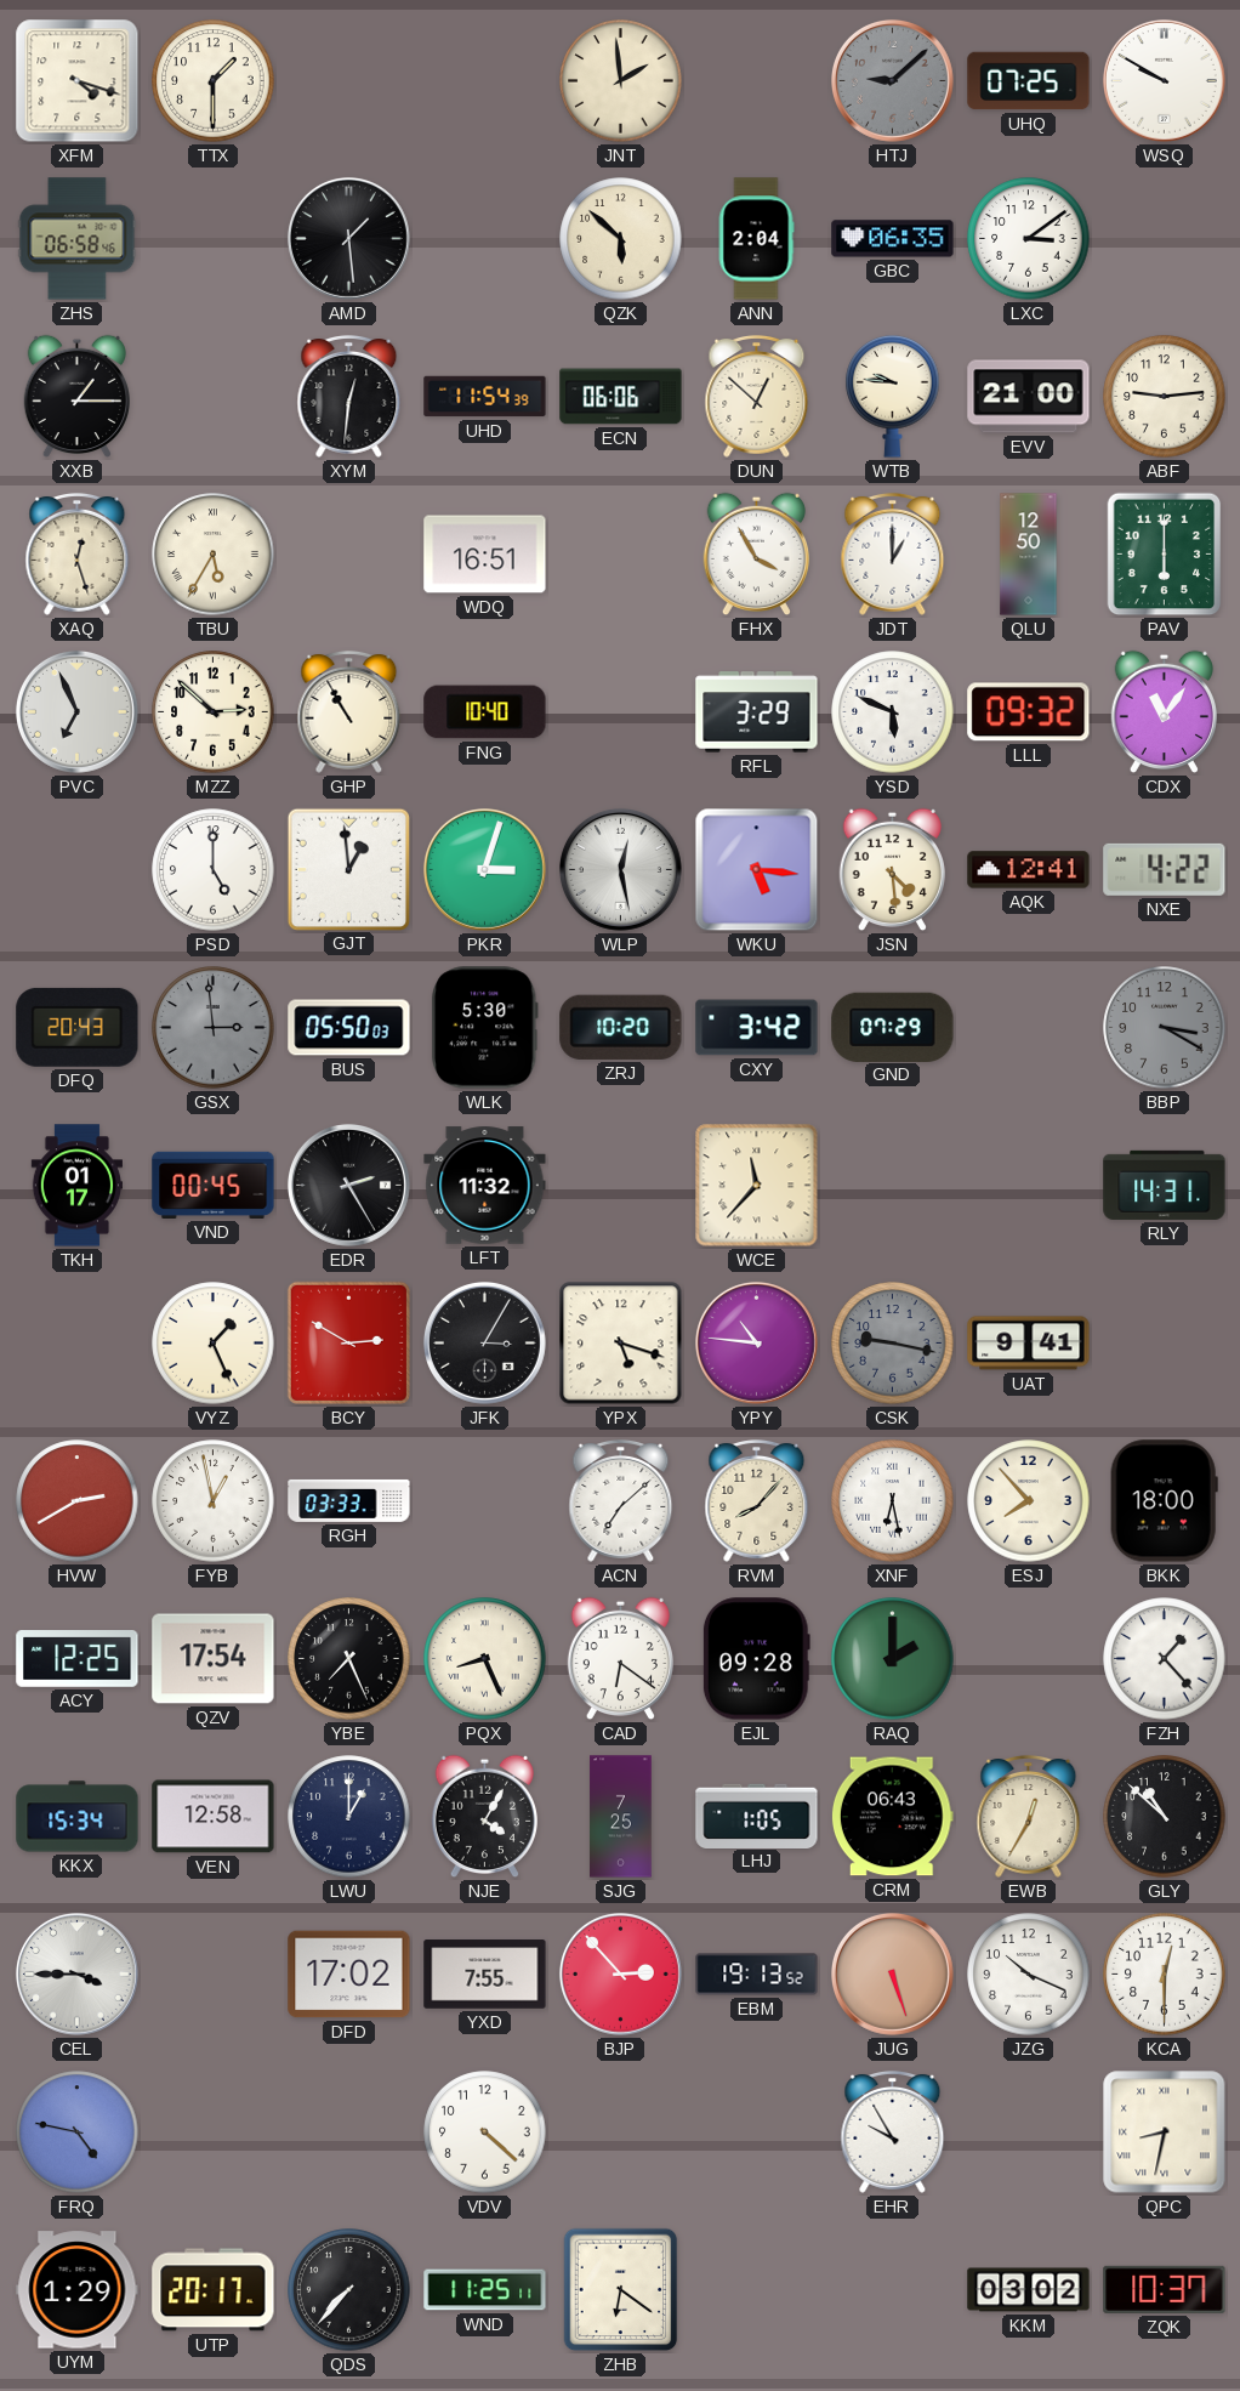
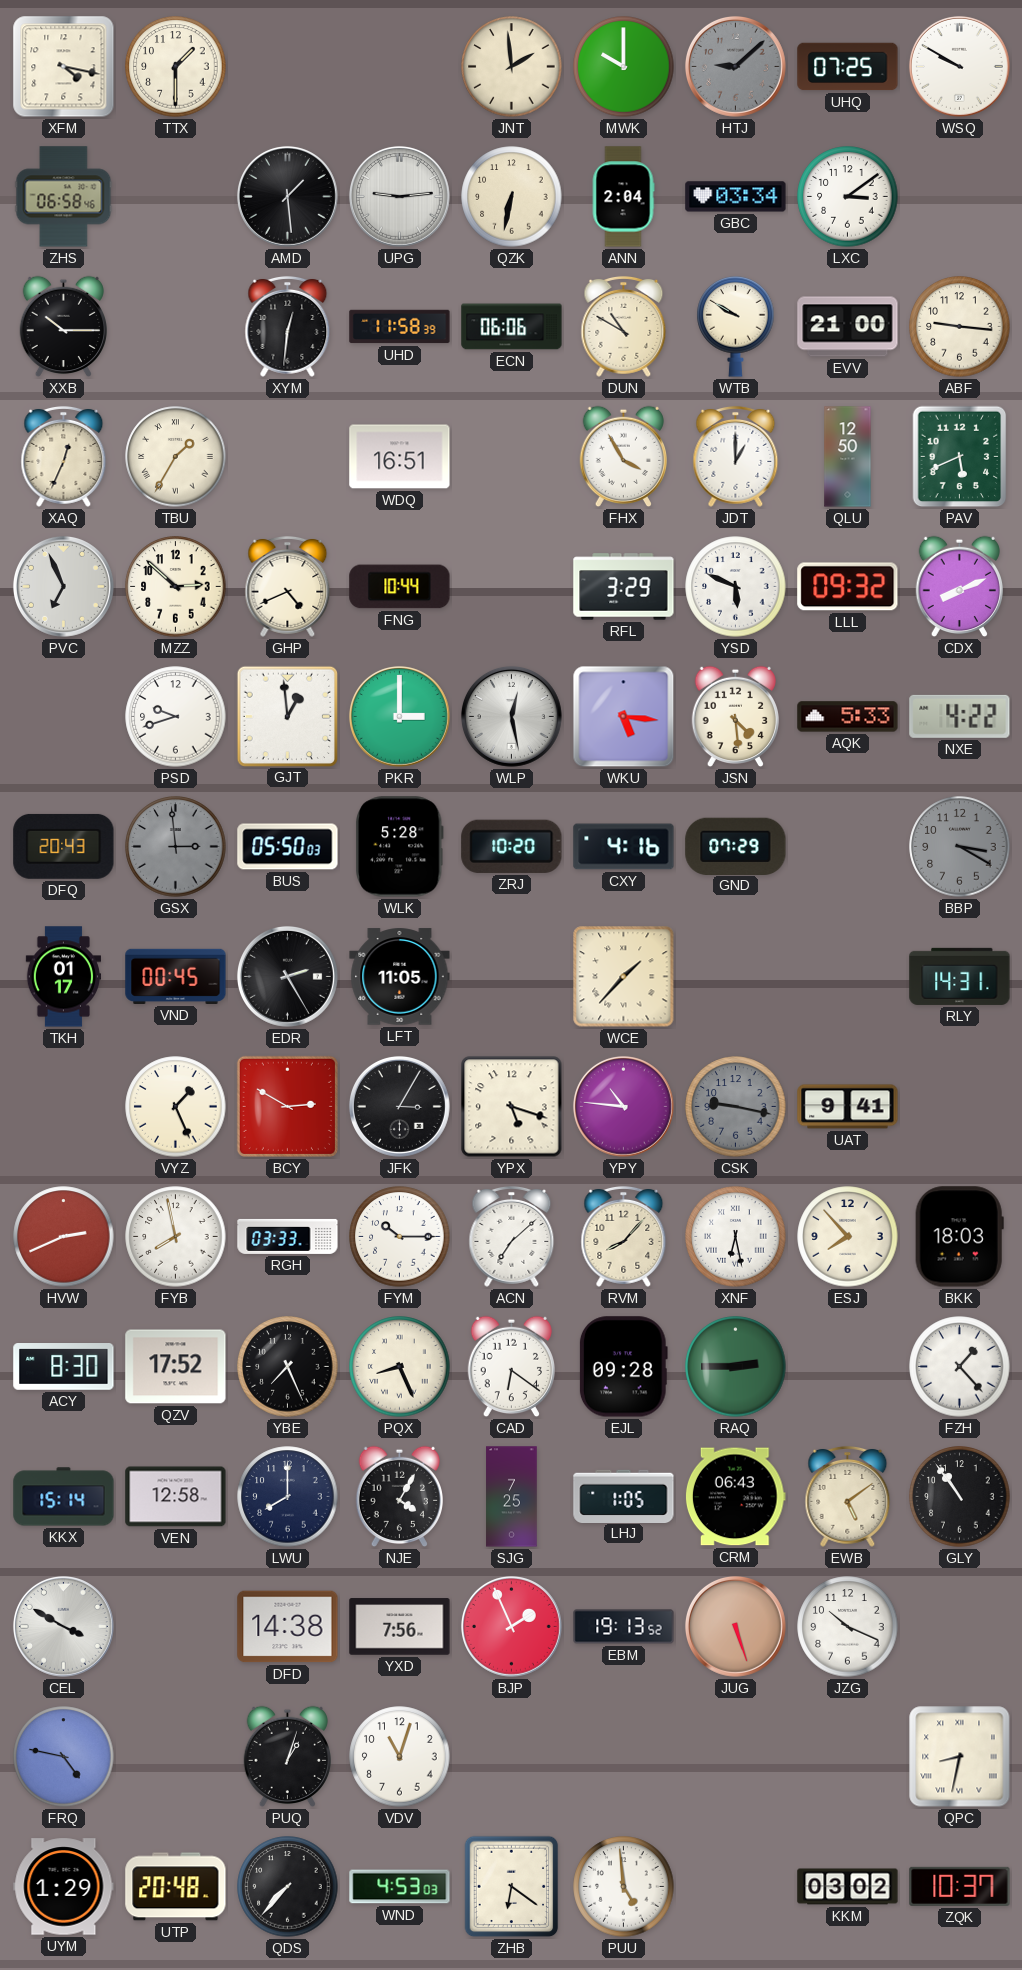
XFM: 4:18 -> 4:17
MWK: none -> 10:00
UPG: none -> 9:14
QZK: 5:52 -> 6:32
GBC: 06:35 -> 03:34
XXB: 1:15 -> 10:15
UHD: 11:54 -> 11:58
DUN: 12:52 -> 10:50
WTB: 9:46 -> 9:50
ABF: 9:14 -> 9:16
XAQ: 12:27 -> 12:34
TBU: 5:35 -> 1:35
PAV: 6:00 -> 5:41
GHP: 10:55 -> 4:41
FNG: 10:40 -> 10:44
CDX: 11:06 -> 8:11
PSD: 5:00 -> 9:42
PKR: 3:03 -> 3:00
AQK: 12:41 -> 5:33
WLK: 5:30 -> 5:28
CXY: 3:42 -> 4:16
LFT: 11:32 -> 11:05
WCE: 11:37 -> 1:37
HVW: 2:40 -> 2:41
FYB: 12:58 -> 7:58
FYM: none -> 10:15
BKK: 18:00 -> 18:03
ACY: 12:25 -> 8:30
QZV: 17:54 -> 17:52
RAQ: 2:00 -> 2:45
KKX: 15:34 -> 15:14
LWU: 1:00 -> 8:00
EWB: 12:35 -> 5:09
GLY: 10:52 -> 10:54
CEL: 3:45 -> 3:50
DFD: 17:02 -> 14:38
YXD: 7:55 -> 7:56
BJP: 2:53 -> 1:56
KCA: 12:30 -> none
PUQ: none -> 1:03
VDV: 4:22 -> 11:03
EHR: 9:55 -> none
UTP: 20:17 -> 20:48
WND: 11:25 -> 4:53
PUU: none -> 4:59
